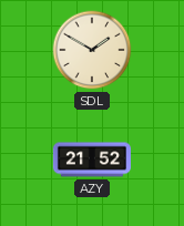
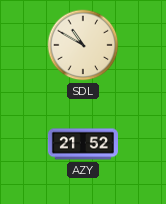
SDL: 1:50 -> 10:50
